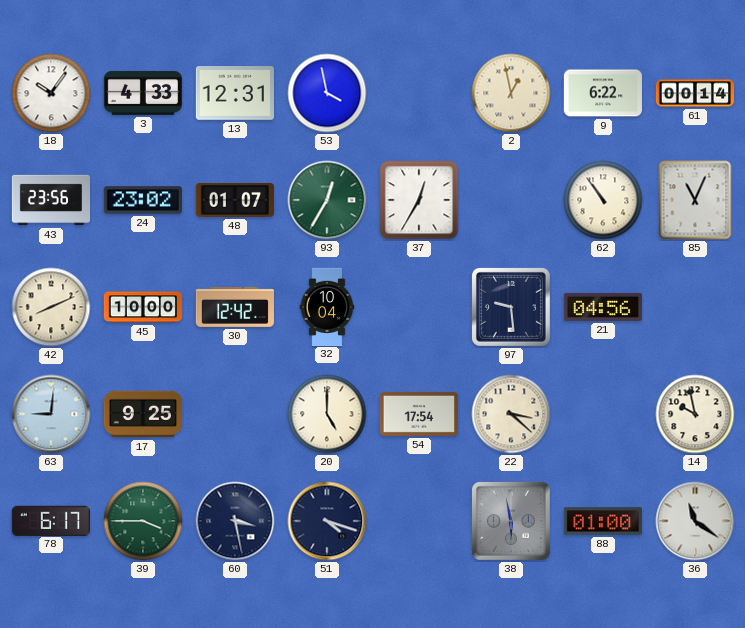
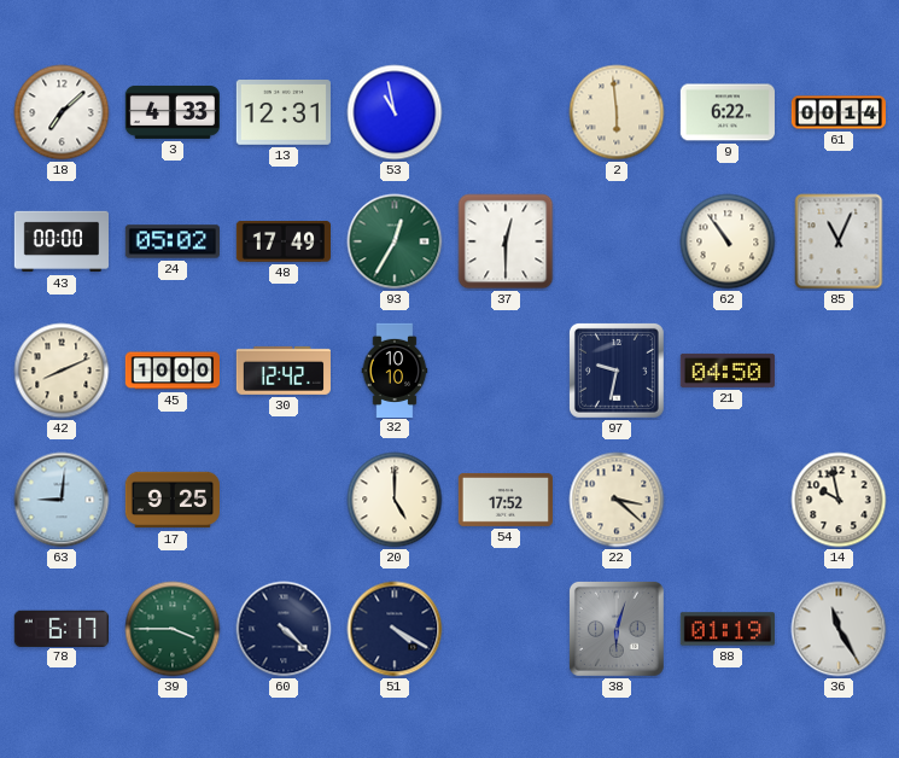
18: 10:06 -> 7:08
53: 3:58 -> 10:58
2: 12:58 -> 5:59
43: 23:56 -> 00:00
24: 23:02 -> 05:02
48: 01:07 -> 17:49
37: 12:35 -> 12:30
32: 10:04 -> 10:10
97: 9:29 -> 9:32
21: 04:56 -> 04:50
54: 17:54 -> 17:52
60: 3:28 -> 4:22
51: 4:18 -> 4:20
38: 5:58 -> 6:03
88: 01:00 -> 01:19
36: 11:21 -> 11:25
